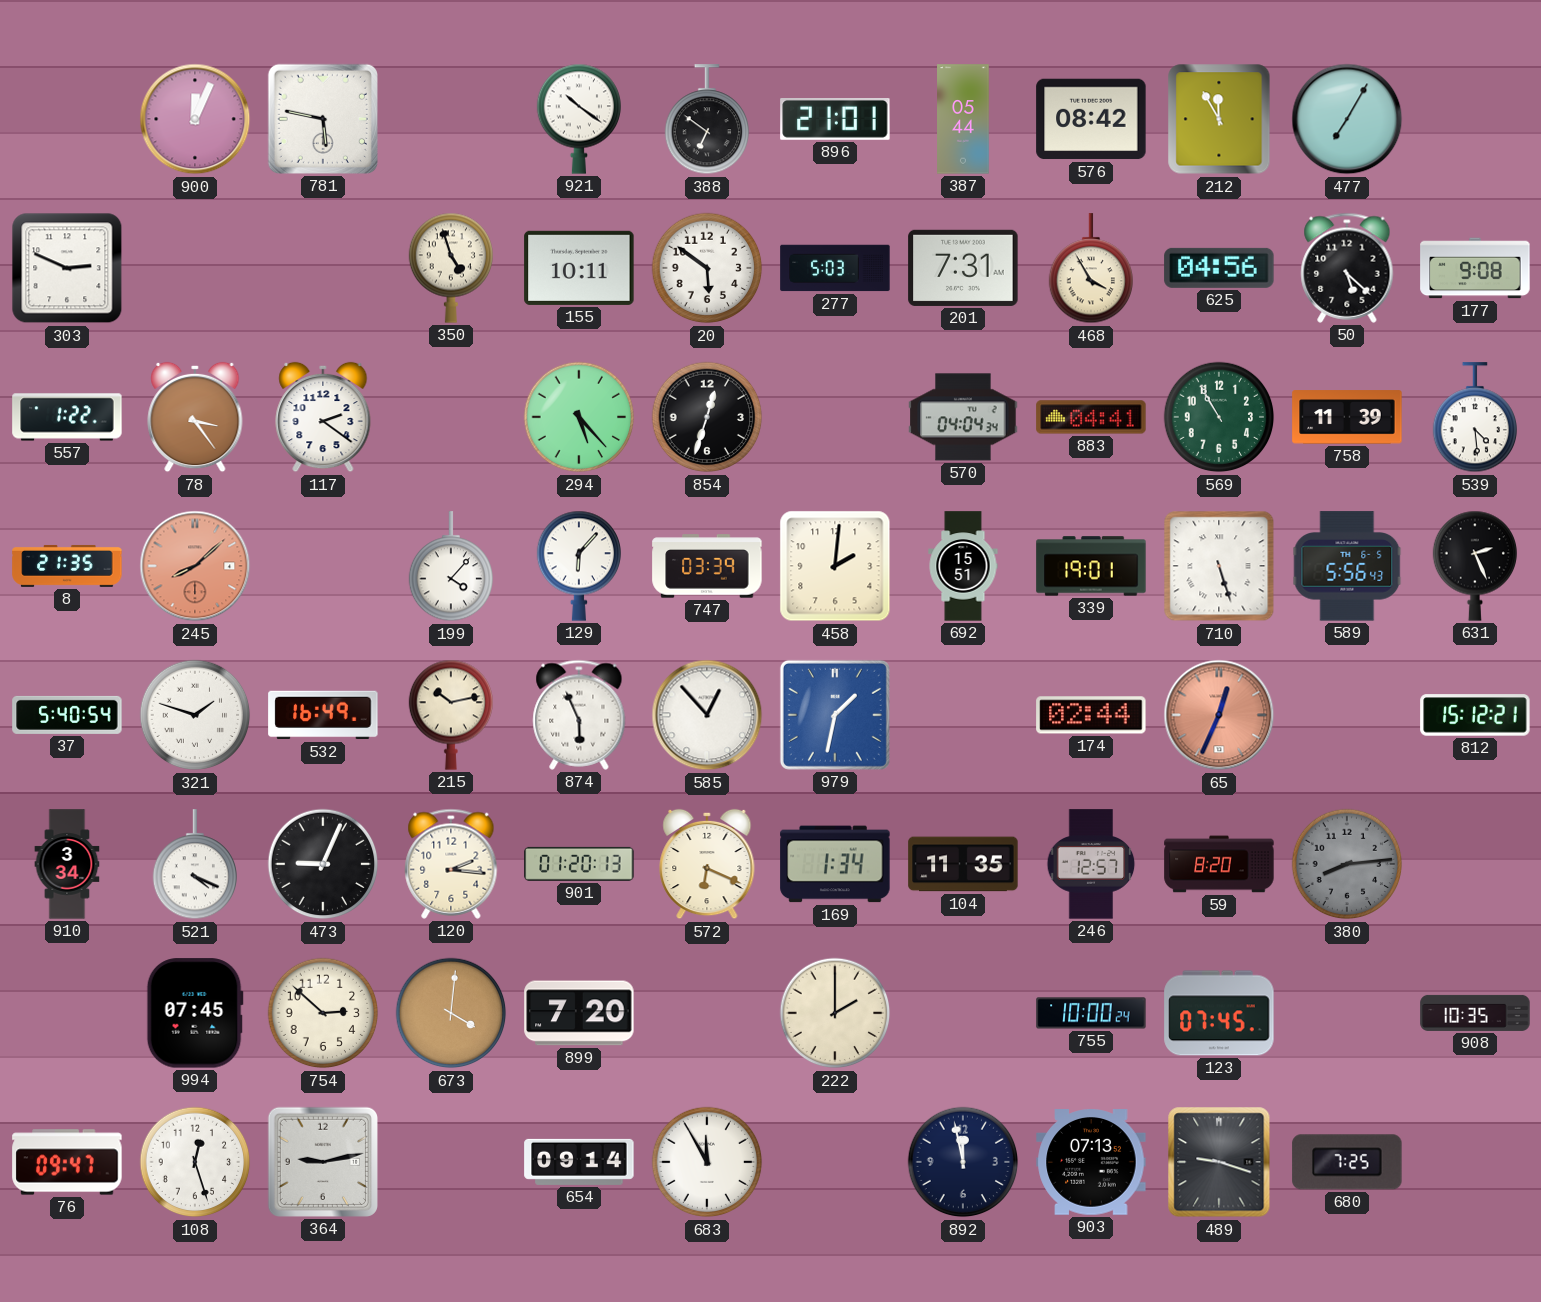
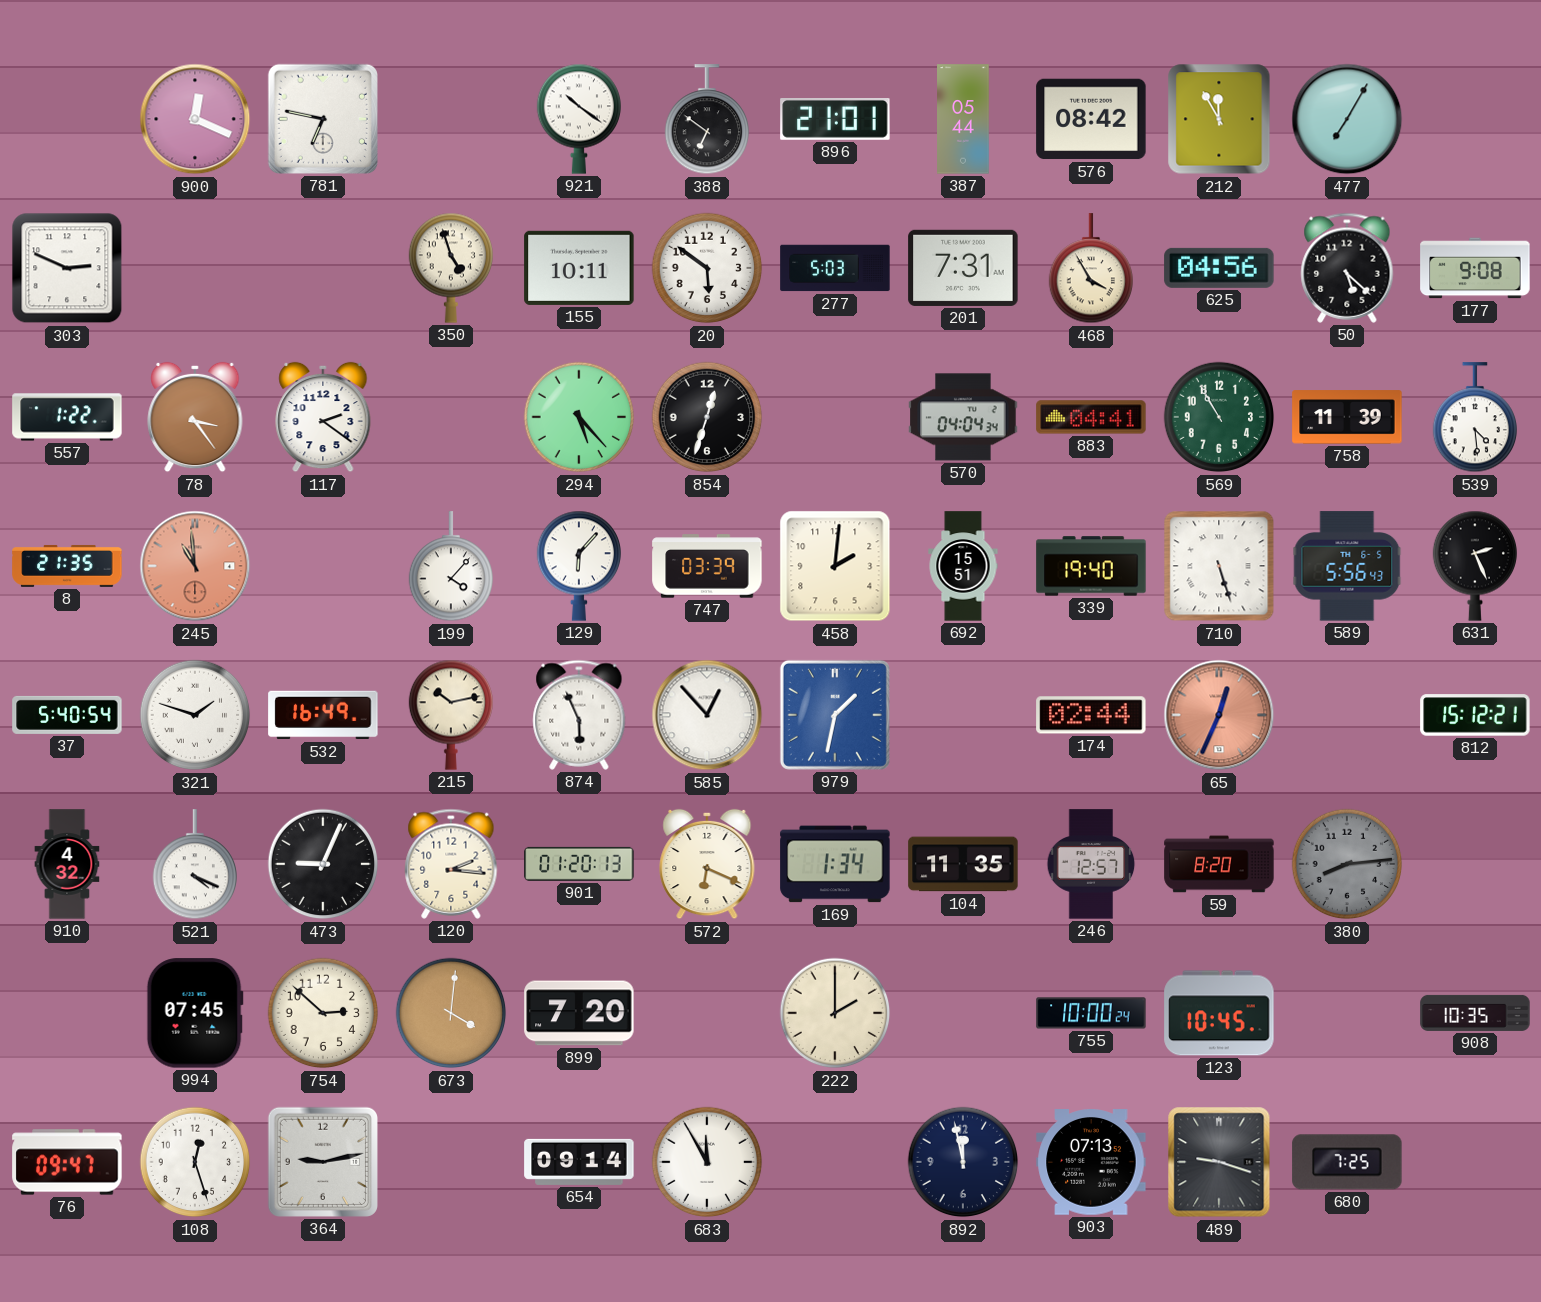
900: 12:04 -> 12:19
781: 5:47 -> 6:47
245: 8:08 -> 10:59
339: 19:01 -> 19:40
910: 3:34 -> 4:32
123: 07:45 -> 10:45
